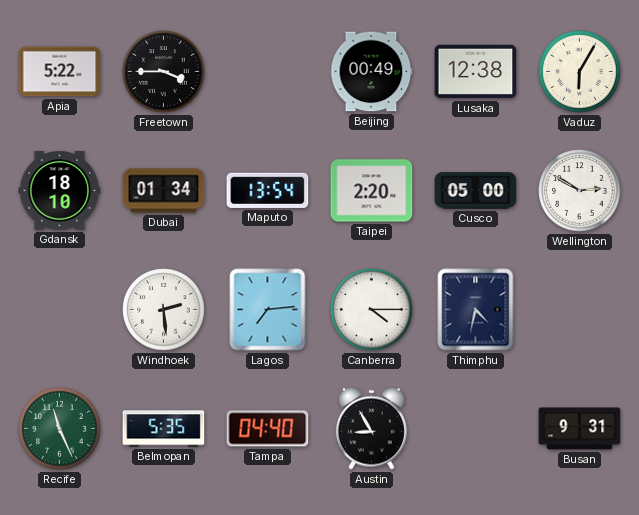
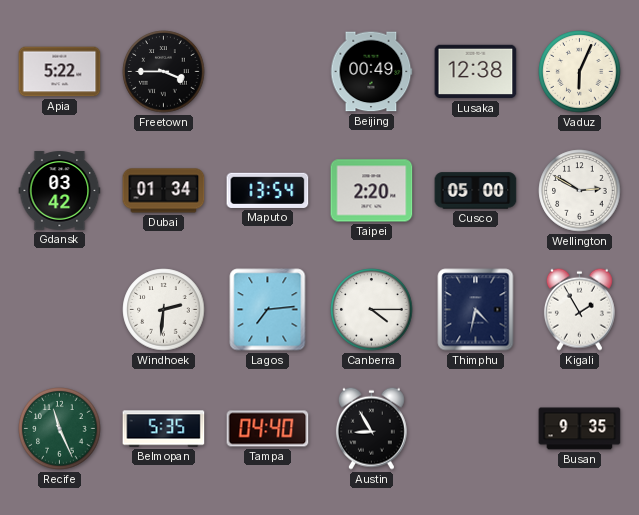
Vaduz: 6:05 -> 6:04
Gdansk: 18:10 -> 03:42
Windhoek: 2:29 -> 2:31
Kigali: none -> 1:55
Busan: 9:31 -> 9:35
